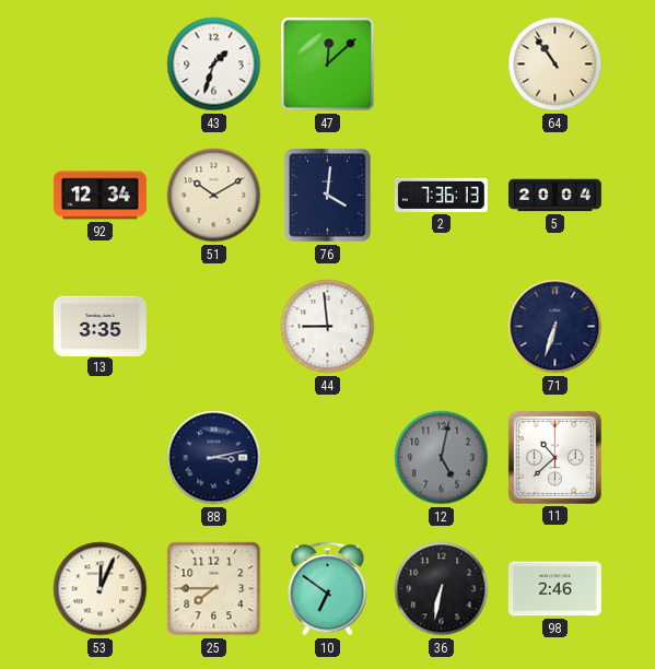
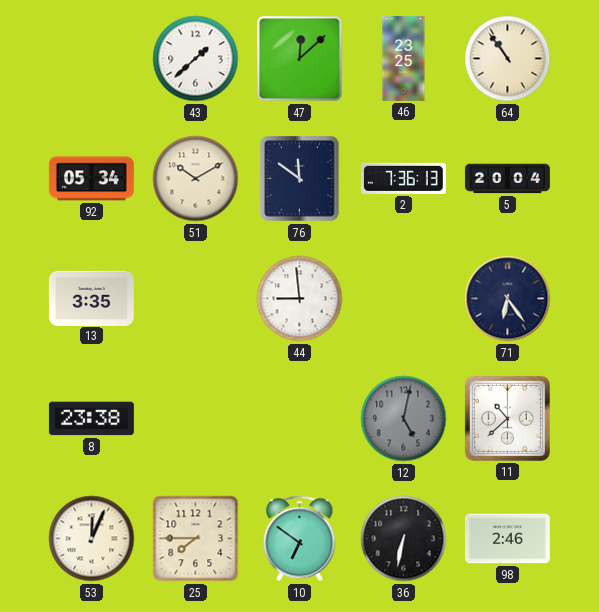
43: 1:33 -> 1:38
46: none -> 23:25
92: 12:34 -> 05:34
76: 4:01 -> 11:51
71: 6:33 -> 6:24
8: none -> 23:38
88: 3:13 -> none
